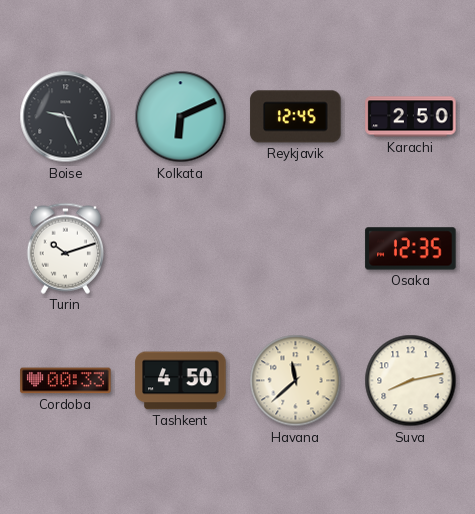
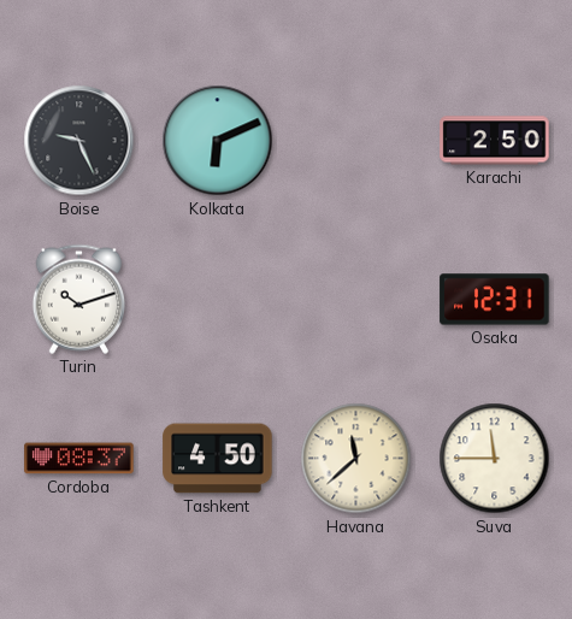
Reykjavik: 12:45 -> none
Osaka: 12:35 -> 12:31
Cordoba: 00:33 -> 08:37
Suva: 8:13 -> 11:45
